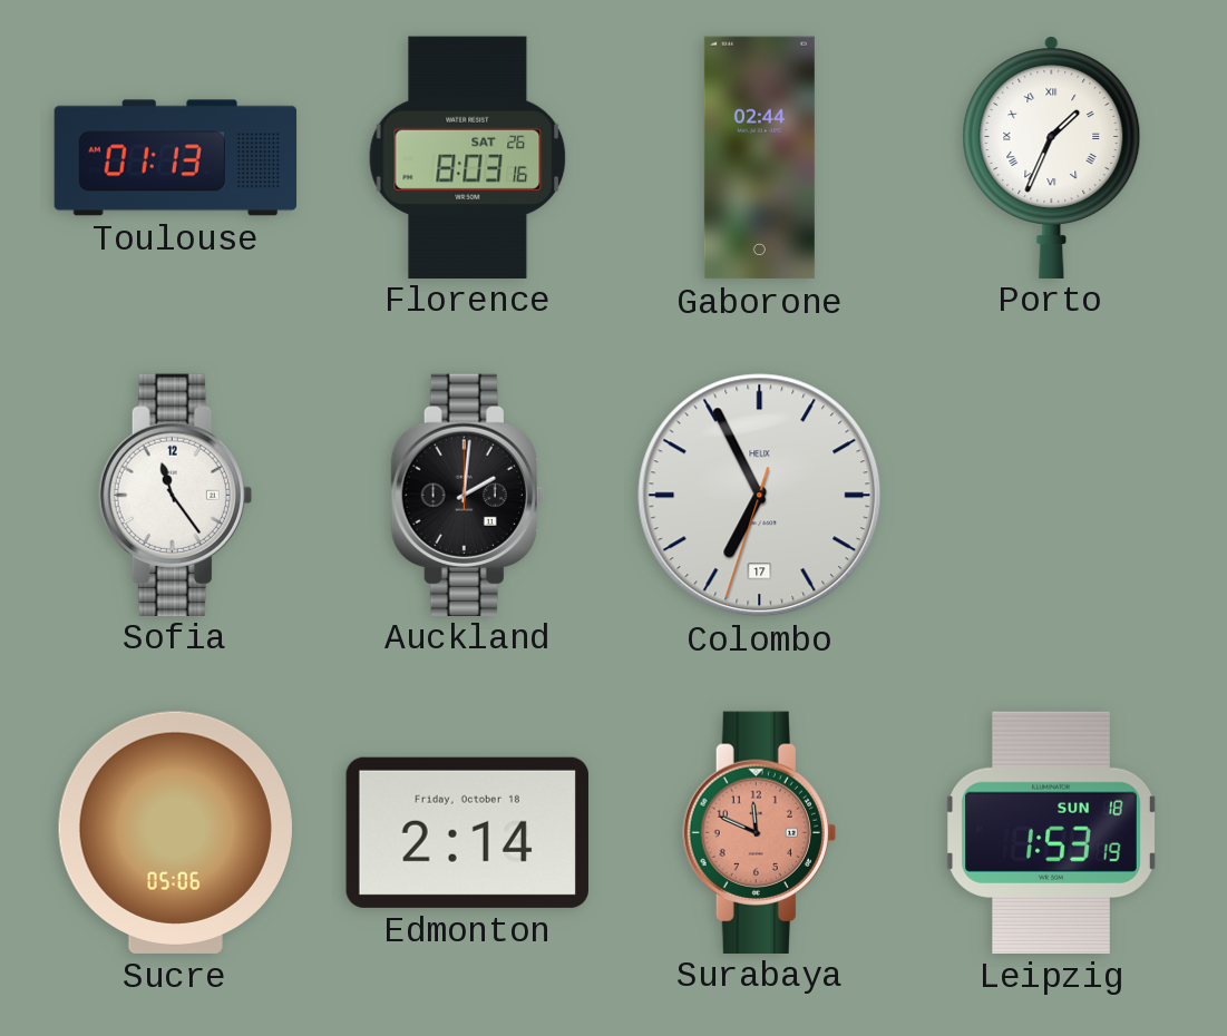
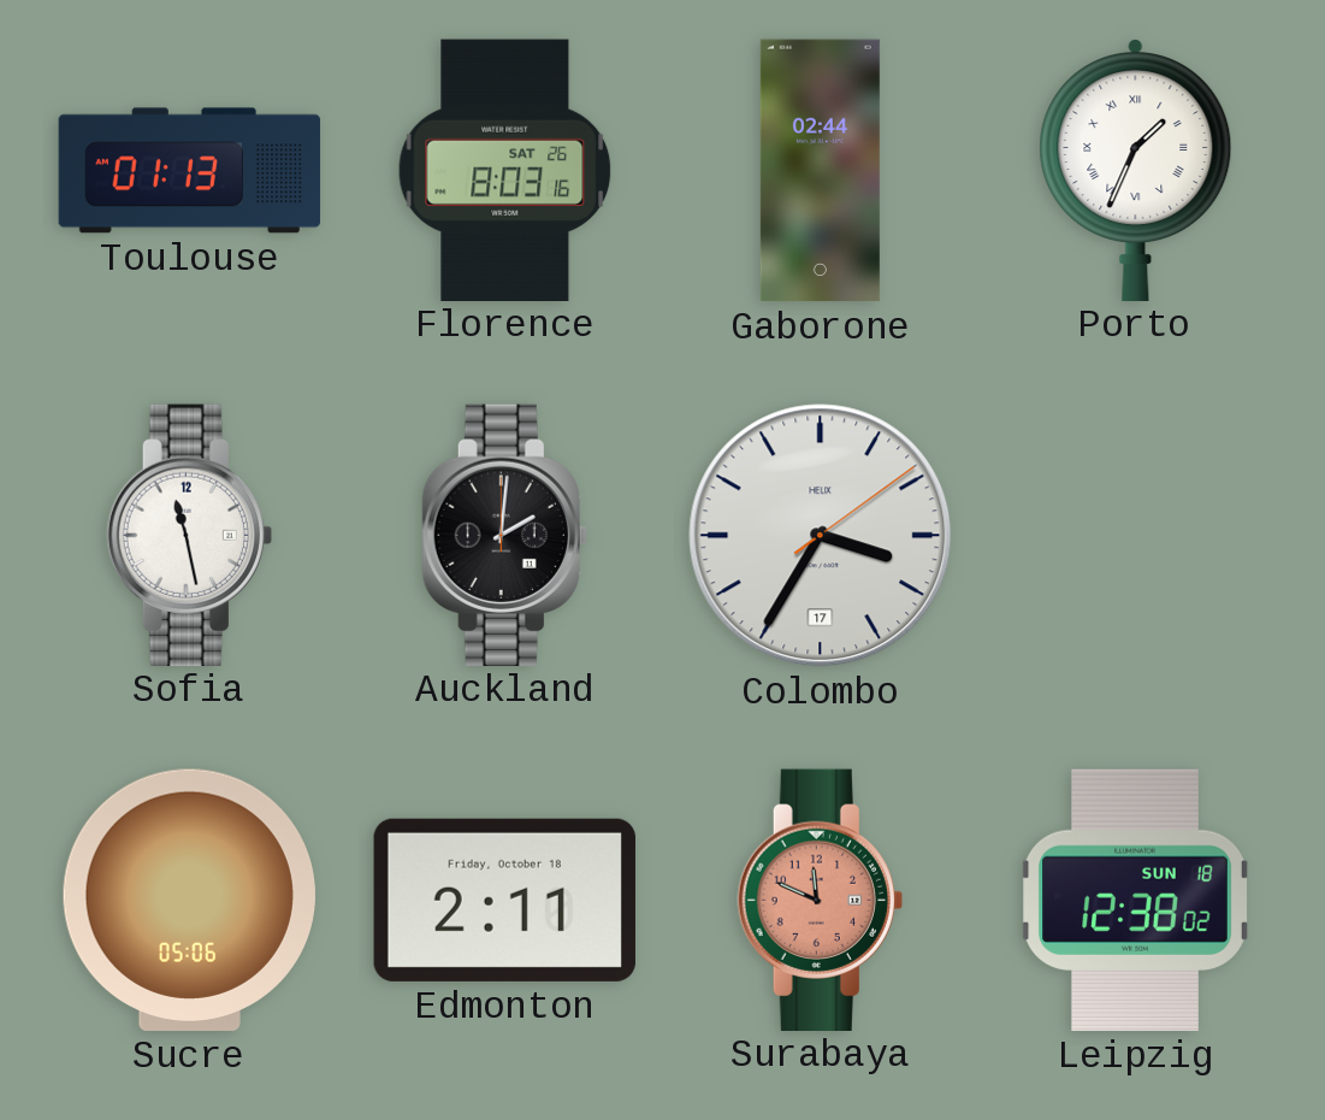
Sofia: 11:24 -> 11:28
Colombo: 6:55 -> 3:35
Edmonton: 2:14 -> 2:11
Leipzig: 1:53 -> 12:38
